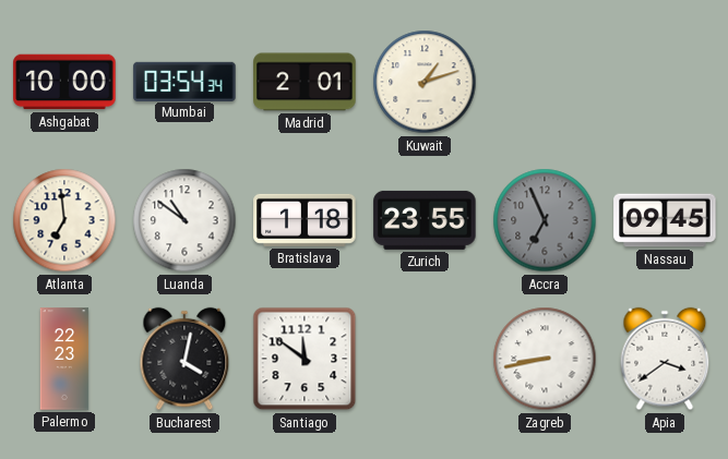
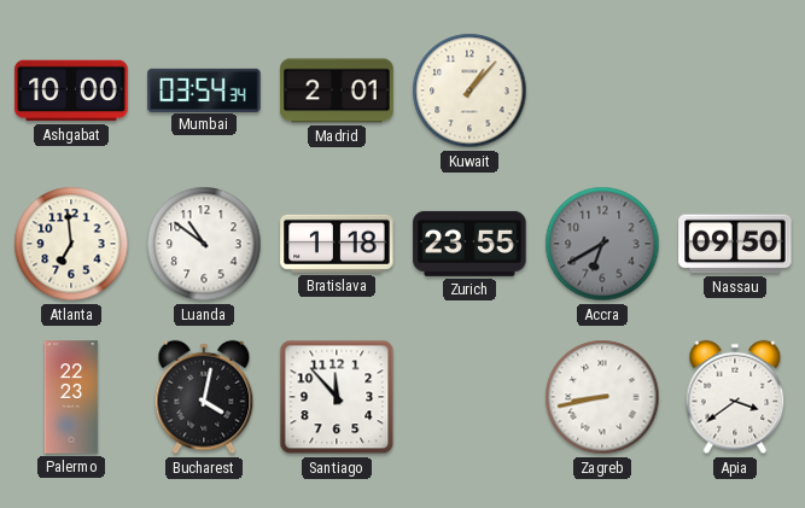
Kuwait: 1:12 -> 1:07
Accra: 6:56 -> 6:40
Nassau: 09:45 -> 09:50
Santiago: 11:51 -> 11:53
